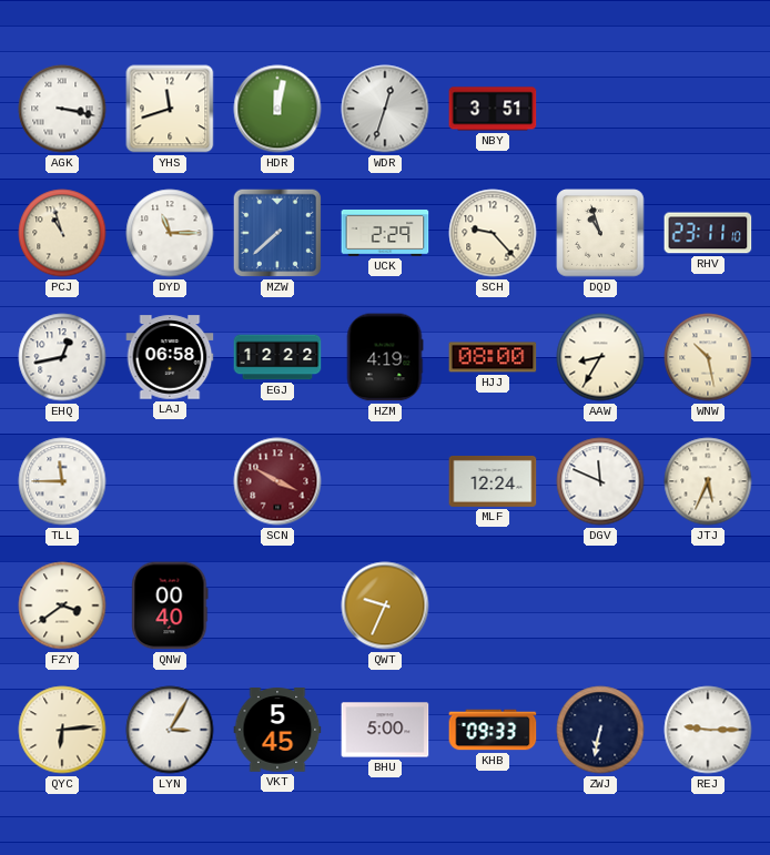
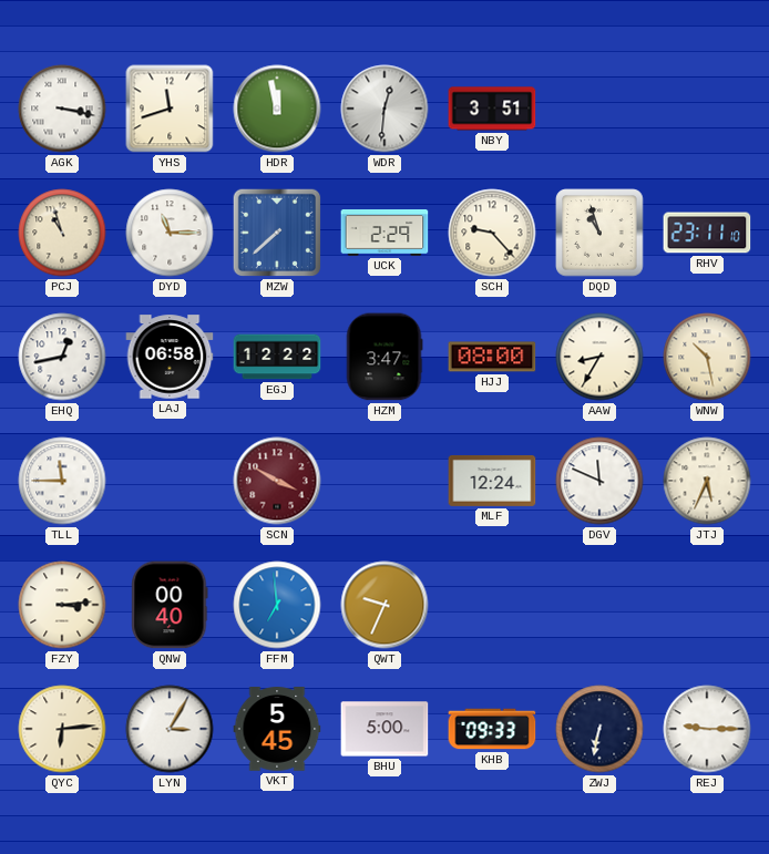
HDR: 12:02 -> 11:58
WDR: 12:33 -> 12:31
HZM: 4:19 -> 3:47
FZY: 3:39 -> 3:14
FFM: none -> 6:59
